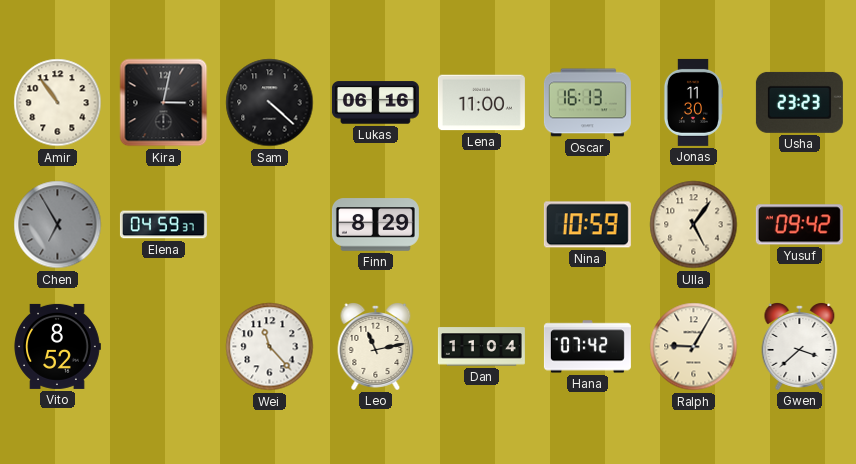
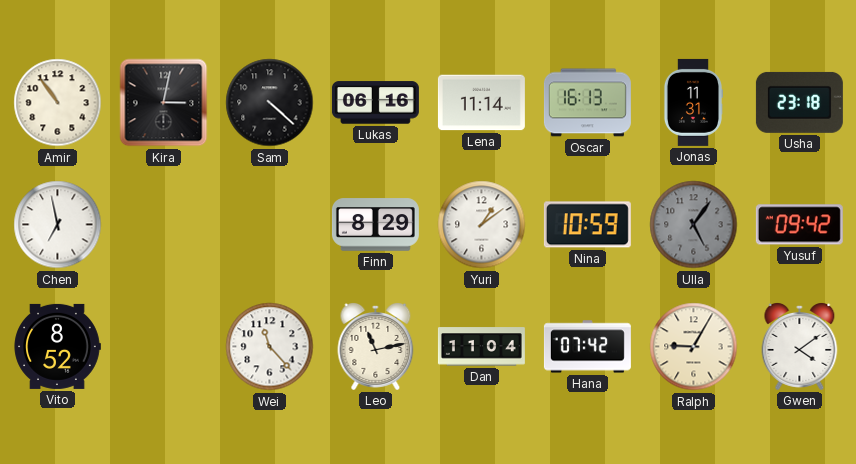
Lena: 11:00 -> 11:14
Jonas: 11:30 -> 11:31
Usha: 23:23 -> 23:18
Chen: 6:55 -> 6:58
Chen dial: grey -> white
Elena: 04:59 -> none
Yuri: none -> 1:09
Ulla dial: cream -> grey
Gwen: 3:38 -> 4:09
